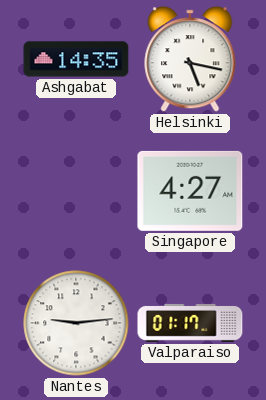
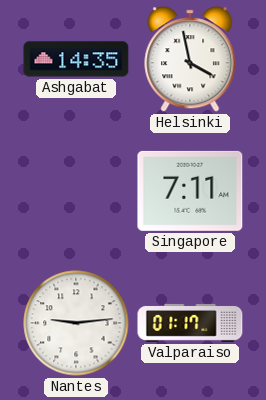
Helsinki: 5:17 -> 3:58
Singapore: 4:27 -> 7:11
